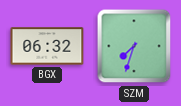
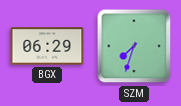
BGX: 06:32 -> 06:29
